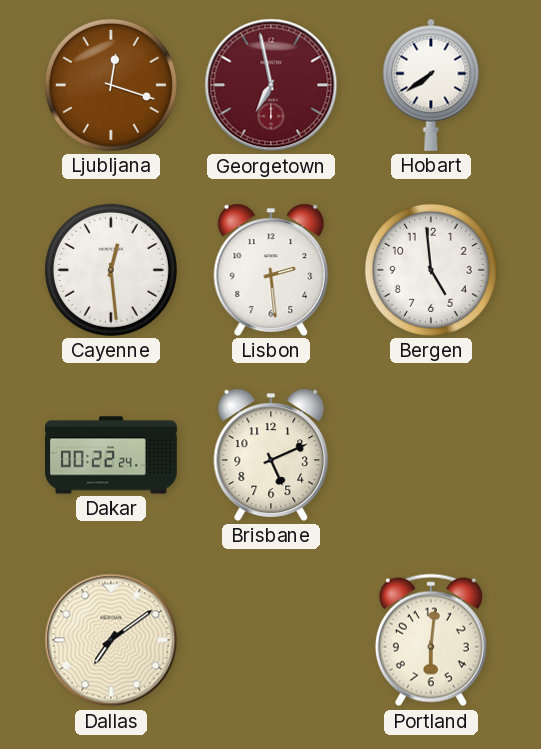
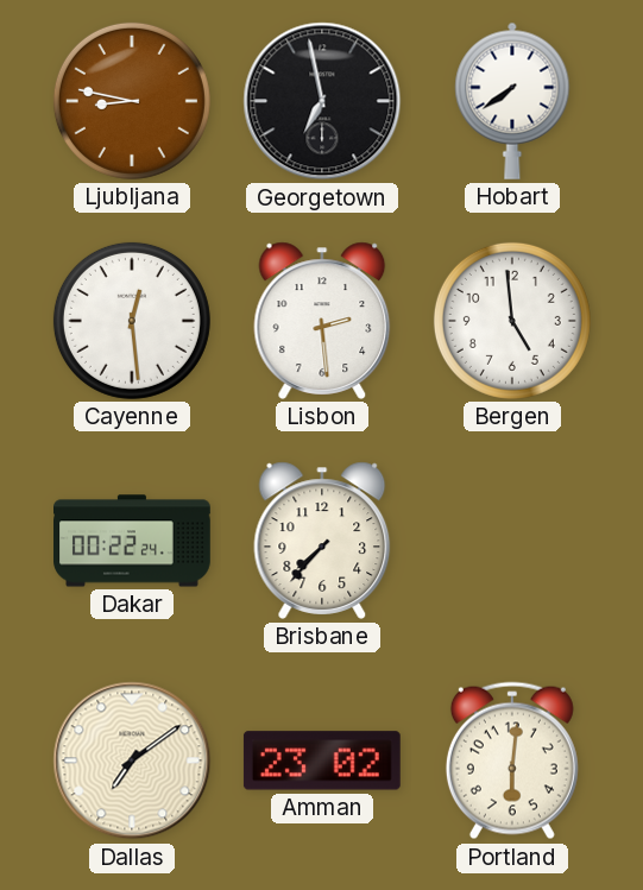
Ljubljana: 12:18 -> 8:47
Georgetown dial: burgundy -> black
Brisbane: 5:11 -> 7:37
Amman: none -> 23:02
